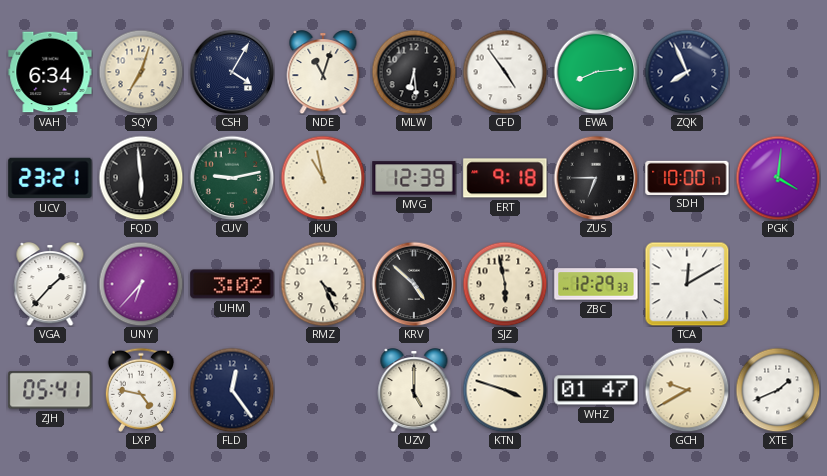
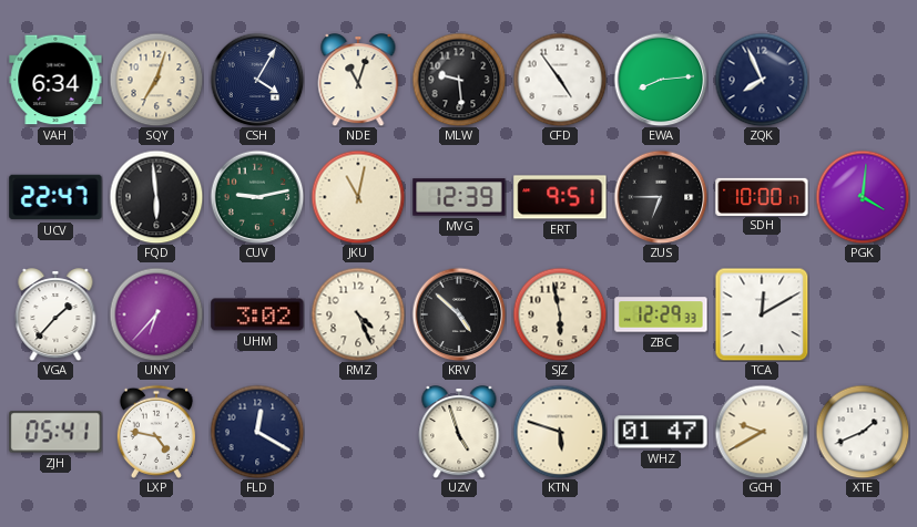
MLW: 6:29 -> 9:29
UCV: 23:21 -> 22:47
JKU: 10:58 -> 11:02
ERT: 9:18 -> 9:51
FLD: 12:24 -> 12:20
UZV: 5:00 -> 4:57
KTN: 3:48 -> 5:48
